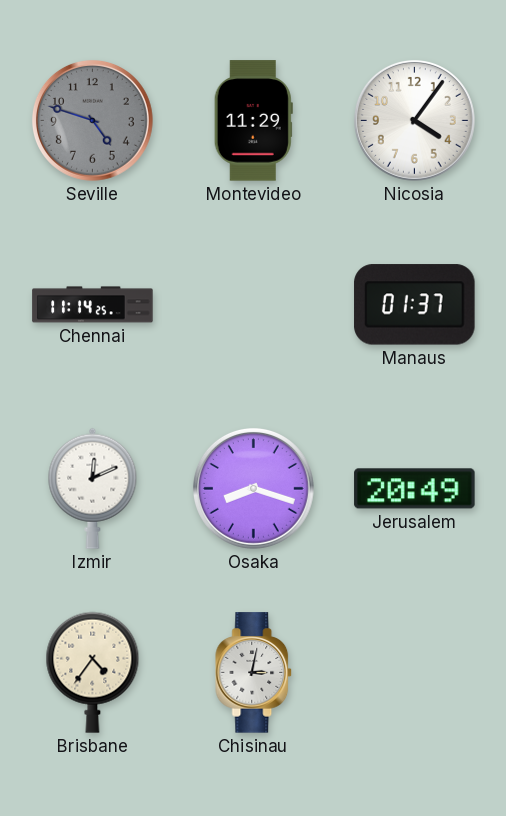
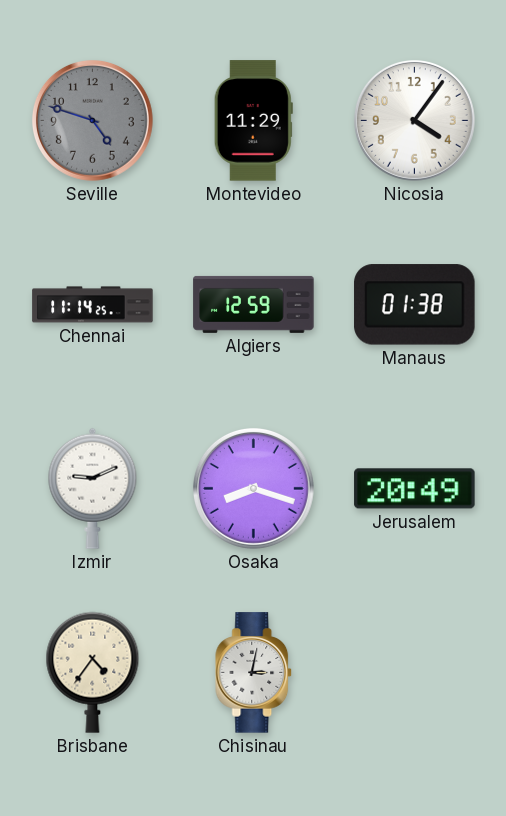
Algiers: none -> 12:59
Manaus: 01:37 -> 01:38
Izmir: 12:11 -> 9:11
